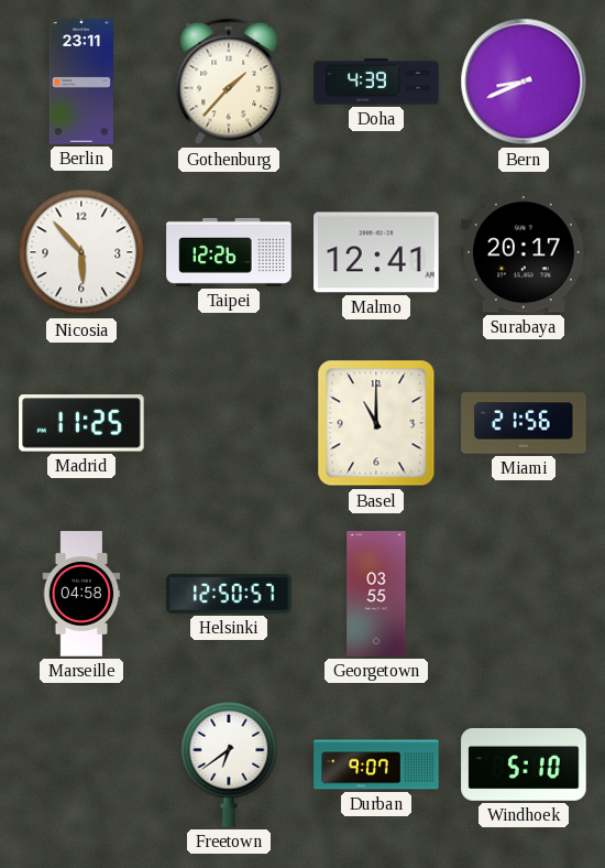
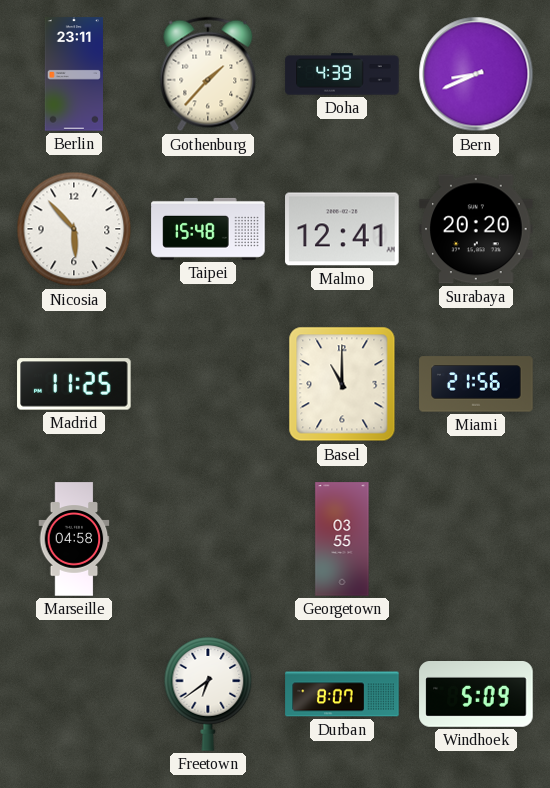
Taipei: 12:26 -> 15:48
Surabaya: 20:17 -> 20:20
Helsinki: 12:50 -> none
Durban: 9:07 -> 8:07
Windhoek: 5:10 -> 5:09
